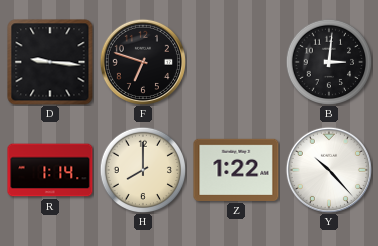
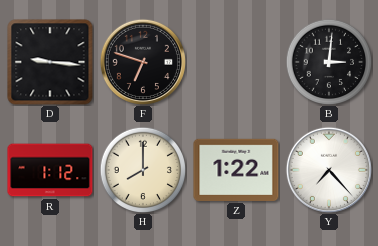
R: 1:14 -> 1:12
Y: 10:23 -> 7:23
